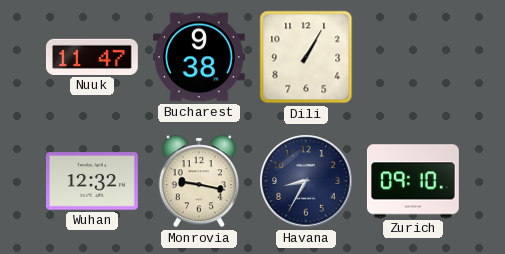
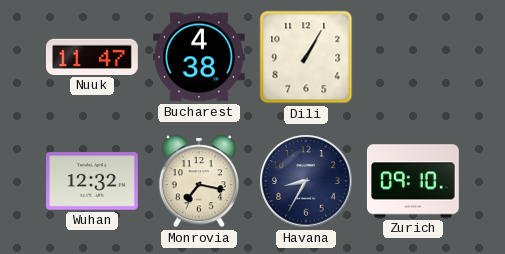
Bucharest: 9:38 -> 4:38
Monrovia: 9:17 -> 7:17
